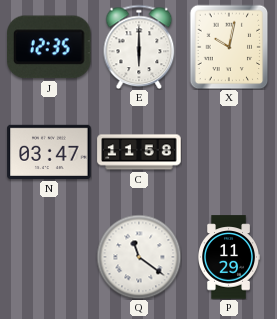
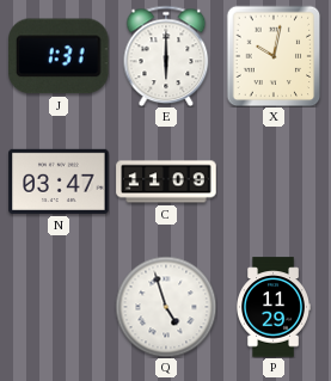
J: 12:35 -> 1:31
C: 11:58 -> 11:09
Q: 11:21 -> 4:57
